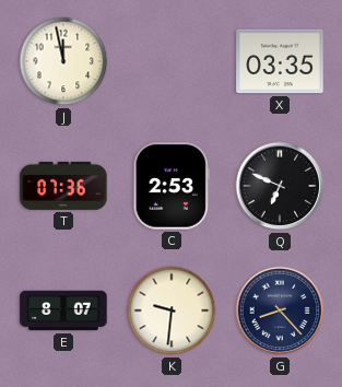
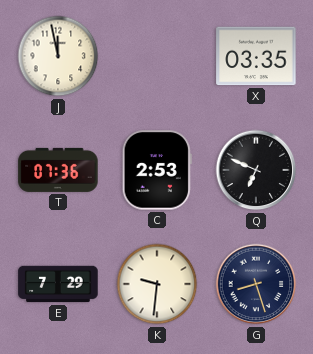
E: 8:07 -> 7:29
G: 8:23 -> 8:27
